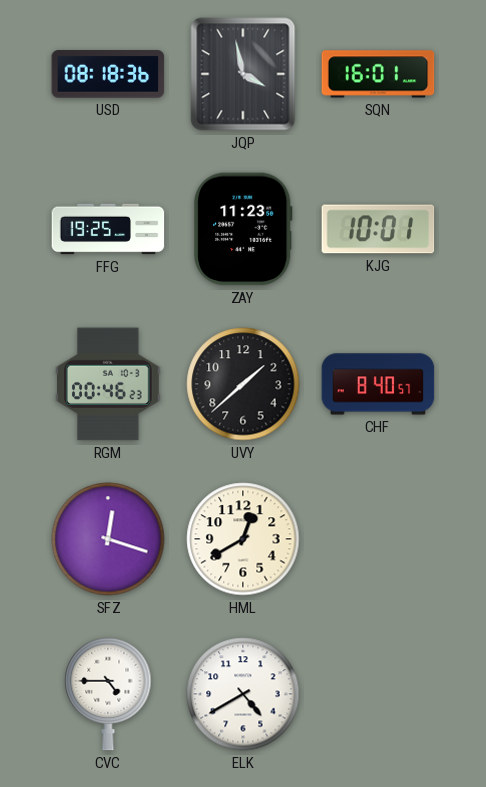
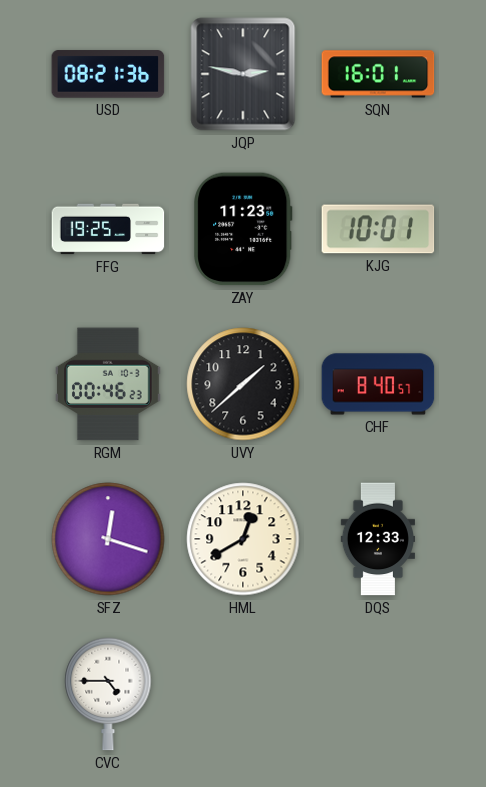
USD: 08:18 -> 08:21
JQP: 3:58 -> 2:47
DQS: none -> 12:33
ELK: 4:40 -> none
